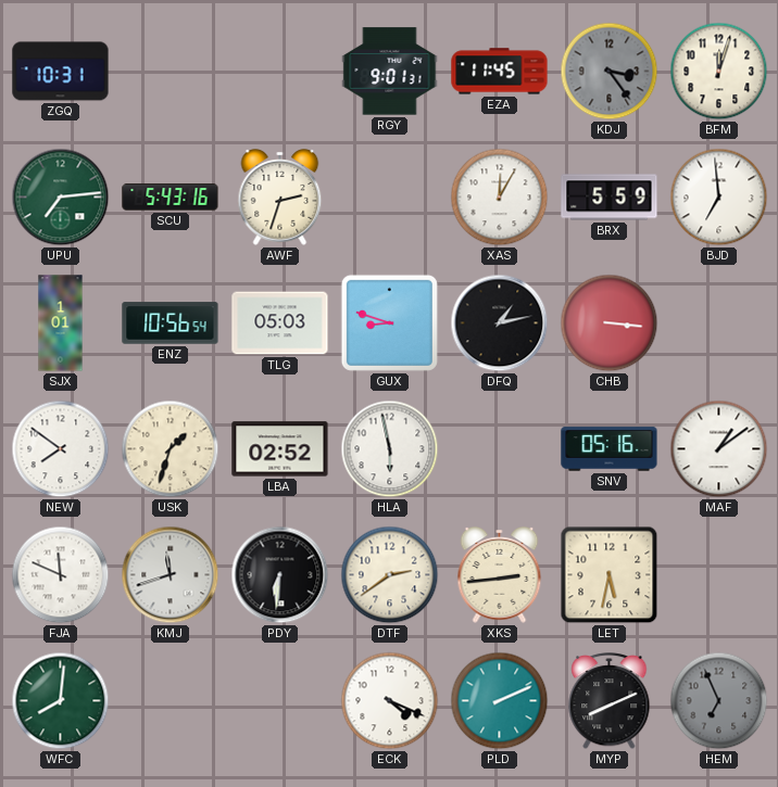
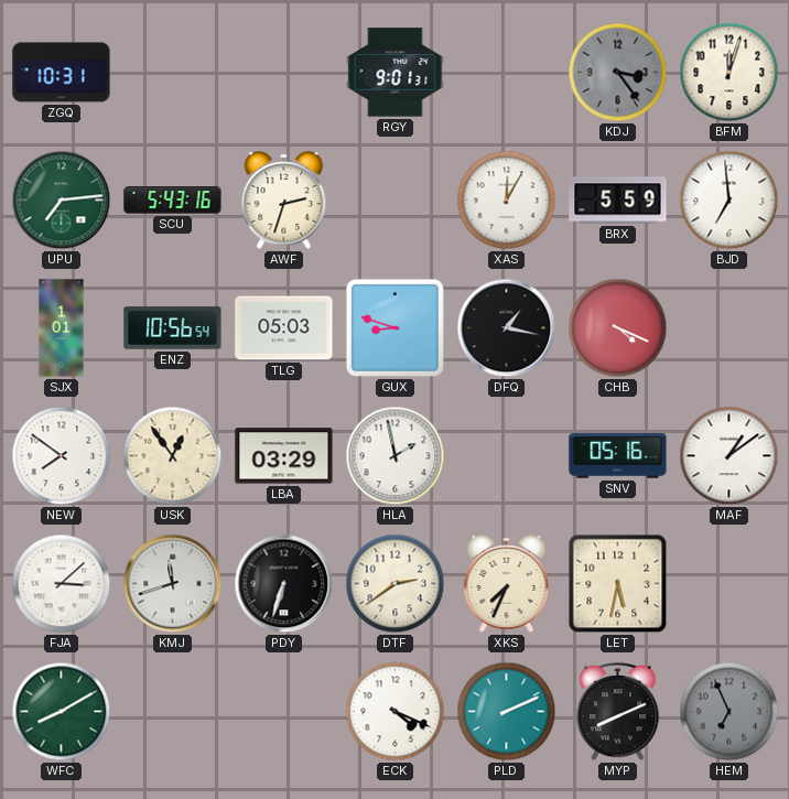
EZA: 11:45 -> none
DFQ: 1:13 -> 1:17
CHB: 3:16 -> 4:19
USK: 1:33 -> 12:54
LBA: 02:52 -> 03:29
HLA: 5:58 -> 1:58
FJA: 11:49 -> 3:08
PDY: 6:31 -> 6:33
XKS: 2:44 -> 7:34
WFC: 8:01 -> 8:10
